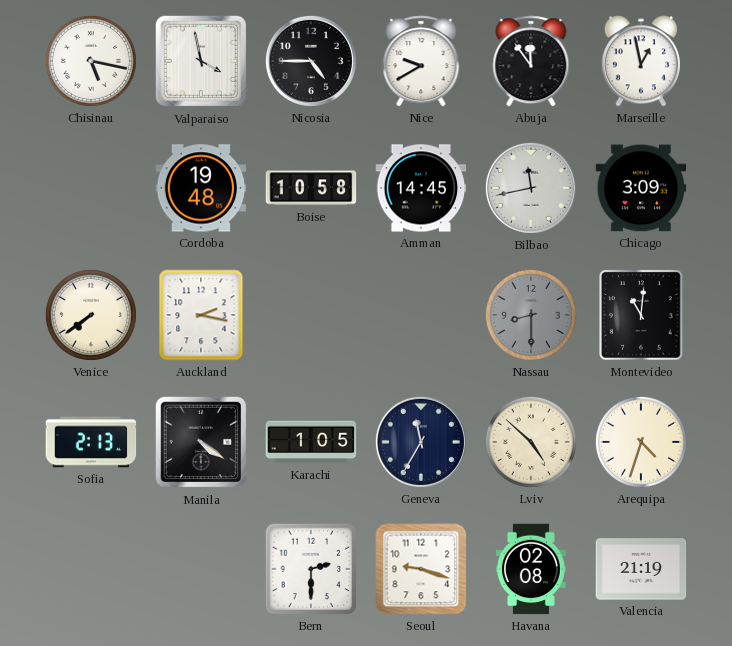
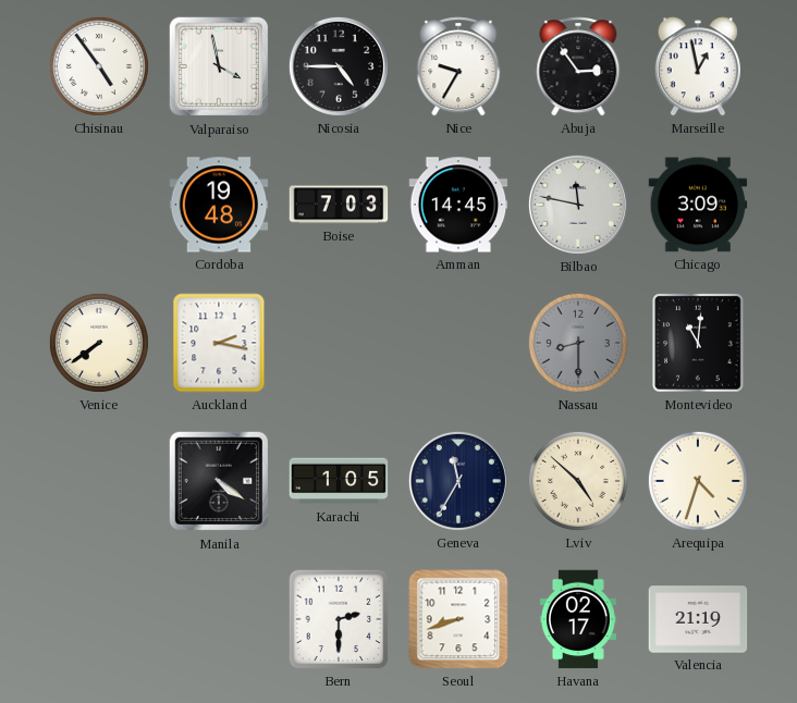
Chisinau: 5:17 -> 4:54
Nice: 9:40 -> 9:35
Abuja: 11:54 -> 2:54
Boise: 10:58 -> 7:03
Bilbao: 11:43 -> 11:47
Sofia: 2:13 -> none
Seoul: 9:18 -> 8:42
Havana: 02:08 -> 02:17
